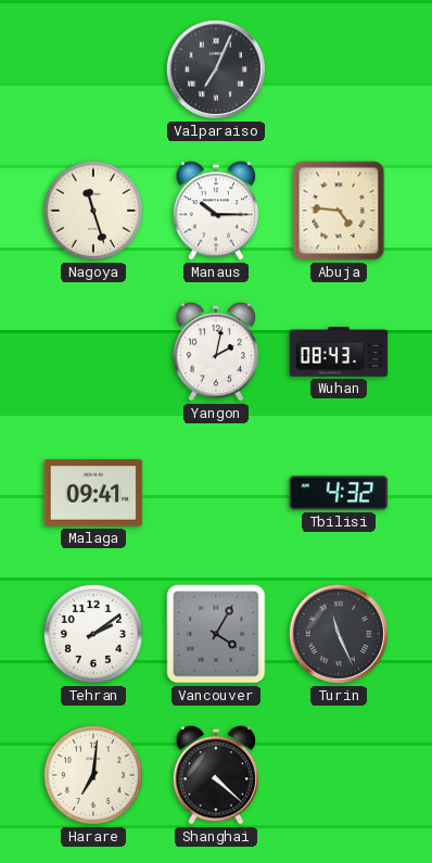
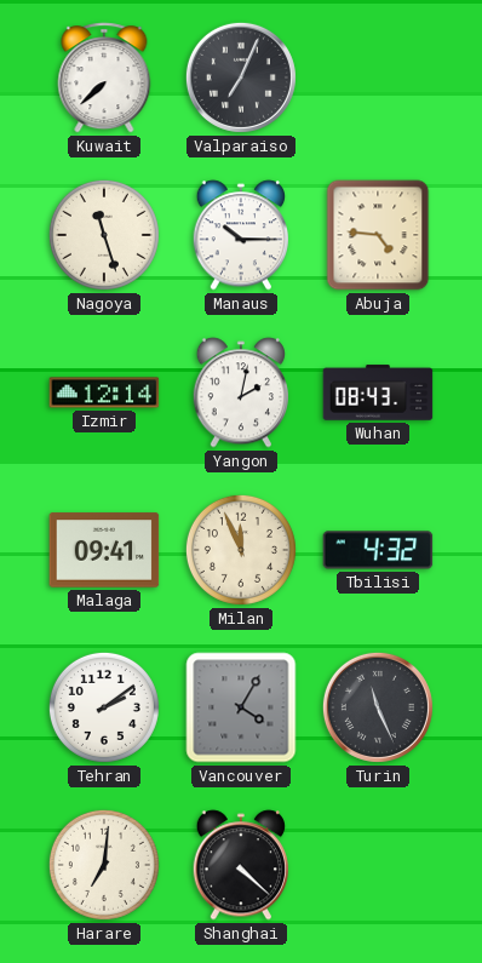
Kuwait: none -> 7:38
Izmir: none -> 12:14
Milan: none -> 11:56
